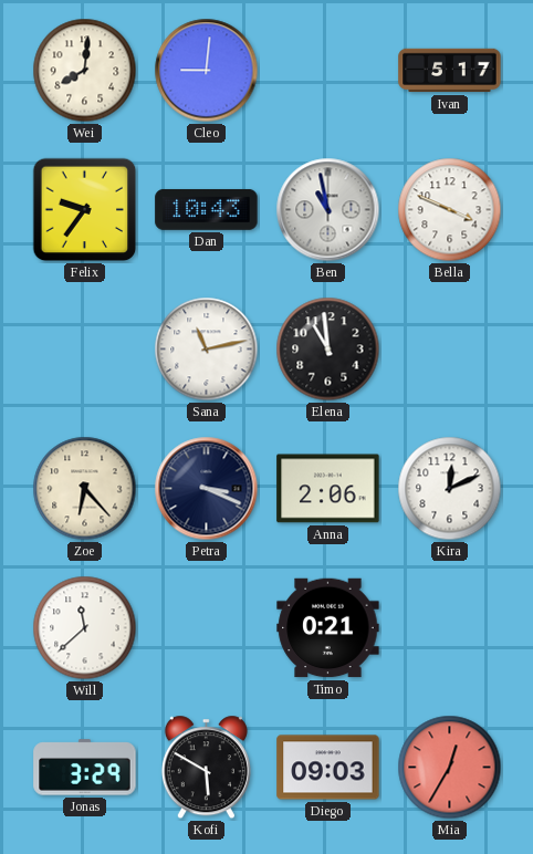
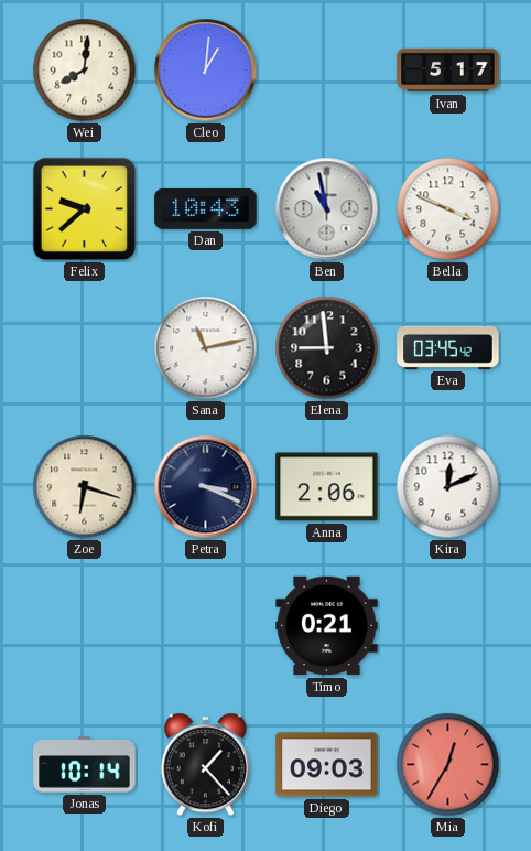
Cleo: 9:01 -> 1:01
Felix: 9:36 -> 9:38
Elena: 10:59 -> 8:59
Eva: none -> 03:45
Zoe: 6:23 -> 6:18
Will: 11:38 -> none
Jonas: 3:29 -> 10:14
Kofi: 5:50 -> 1:23
